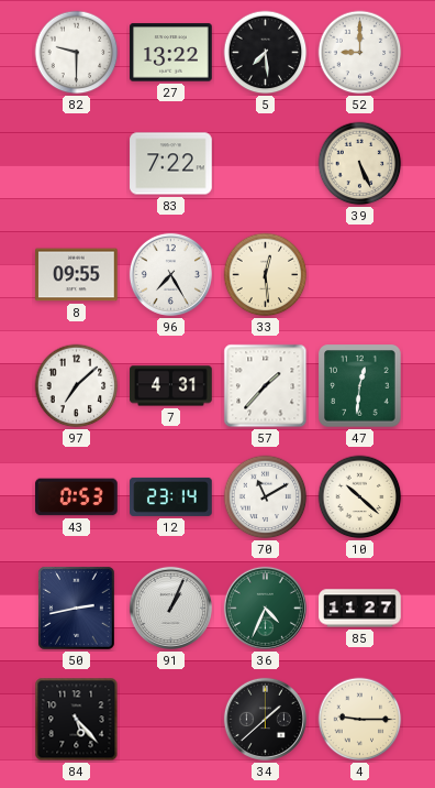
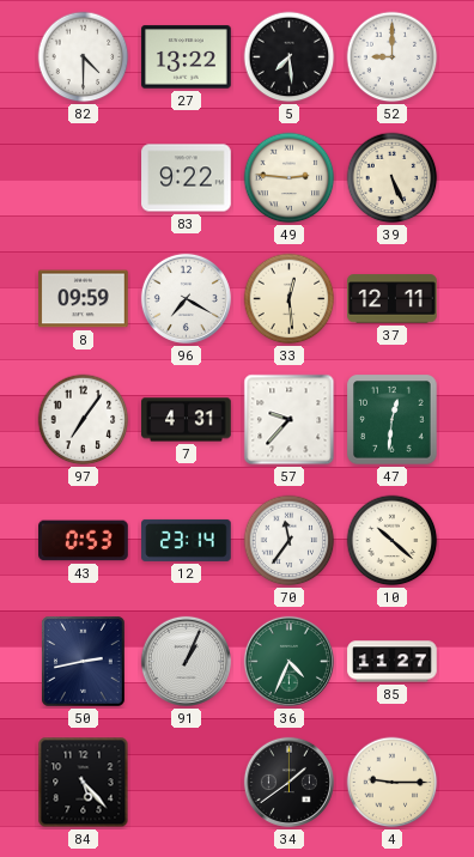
82: 9:30 -> 4:30
83: 7:22 -> 9:22
49: none -> 2:46
8: 09:55 -> 09:59
96: 7:25 -> 7:20
37: none -> 12:11
97: 7:08 -> 7:06
57: 1:37 -> 9:37
70: 11:10 -> 11:36
34: 1:38 -> 1:39
